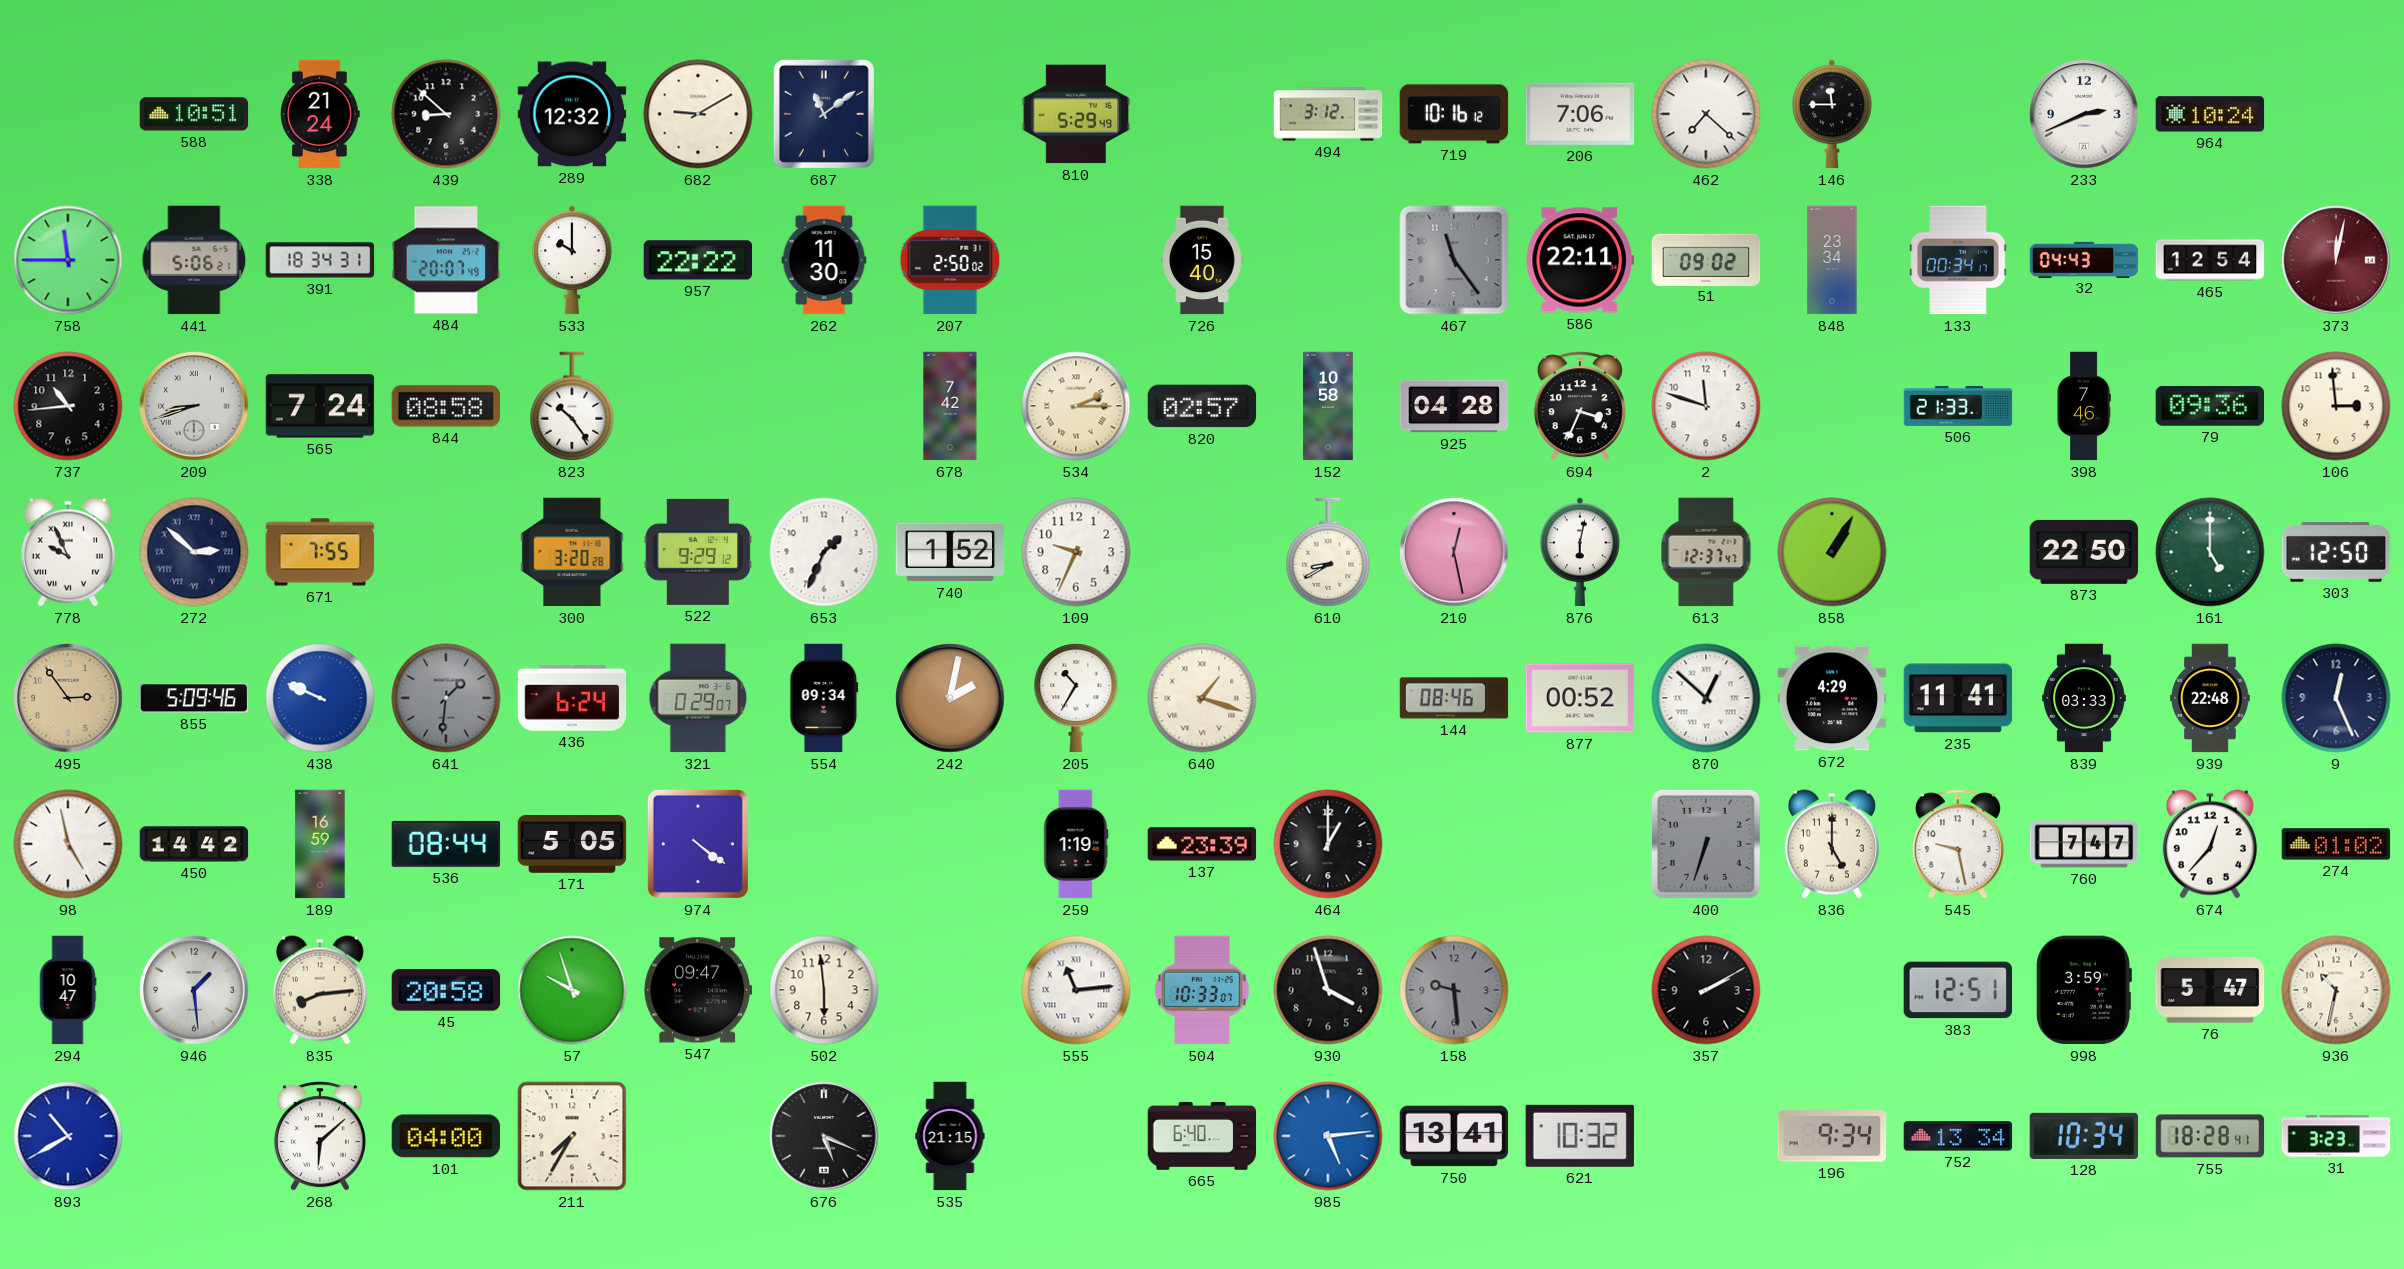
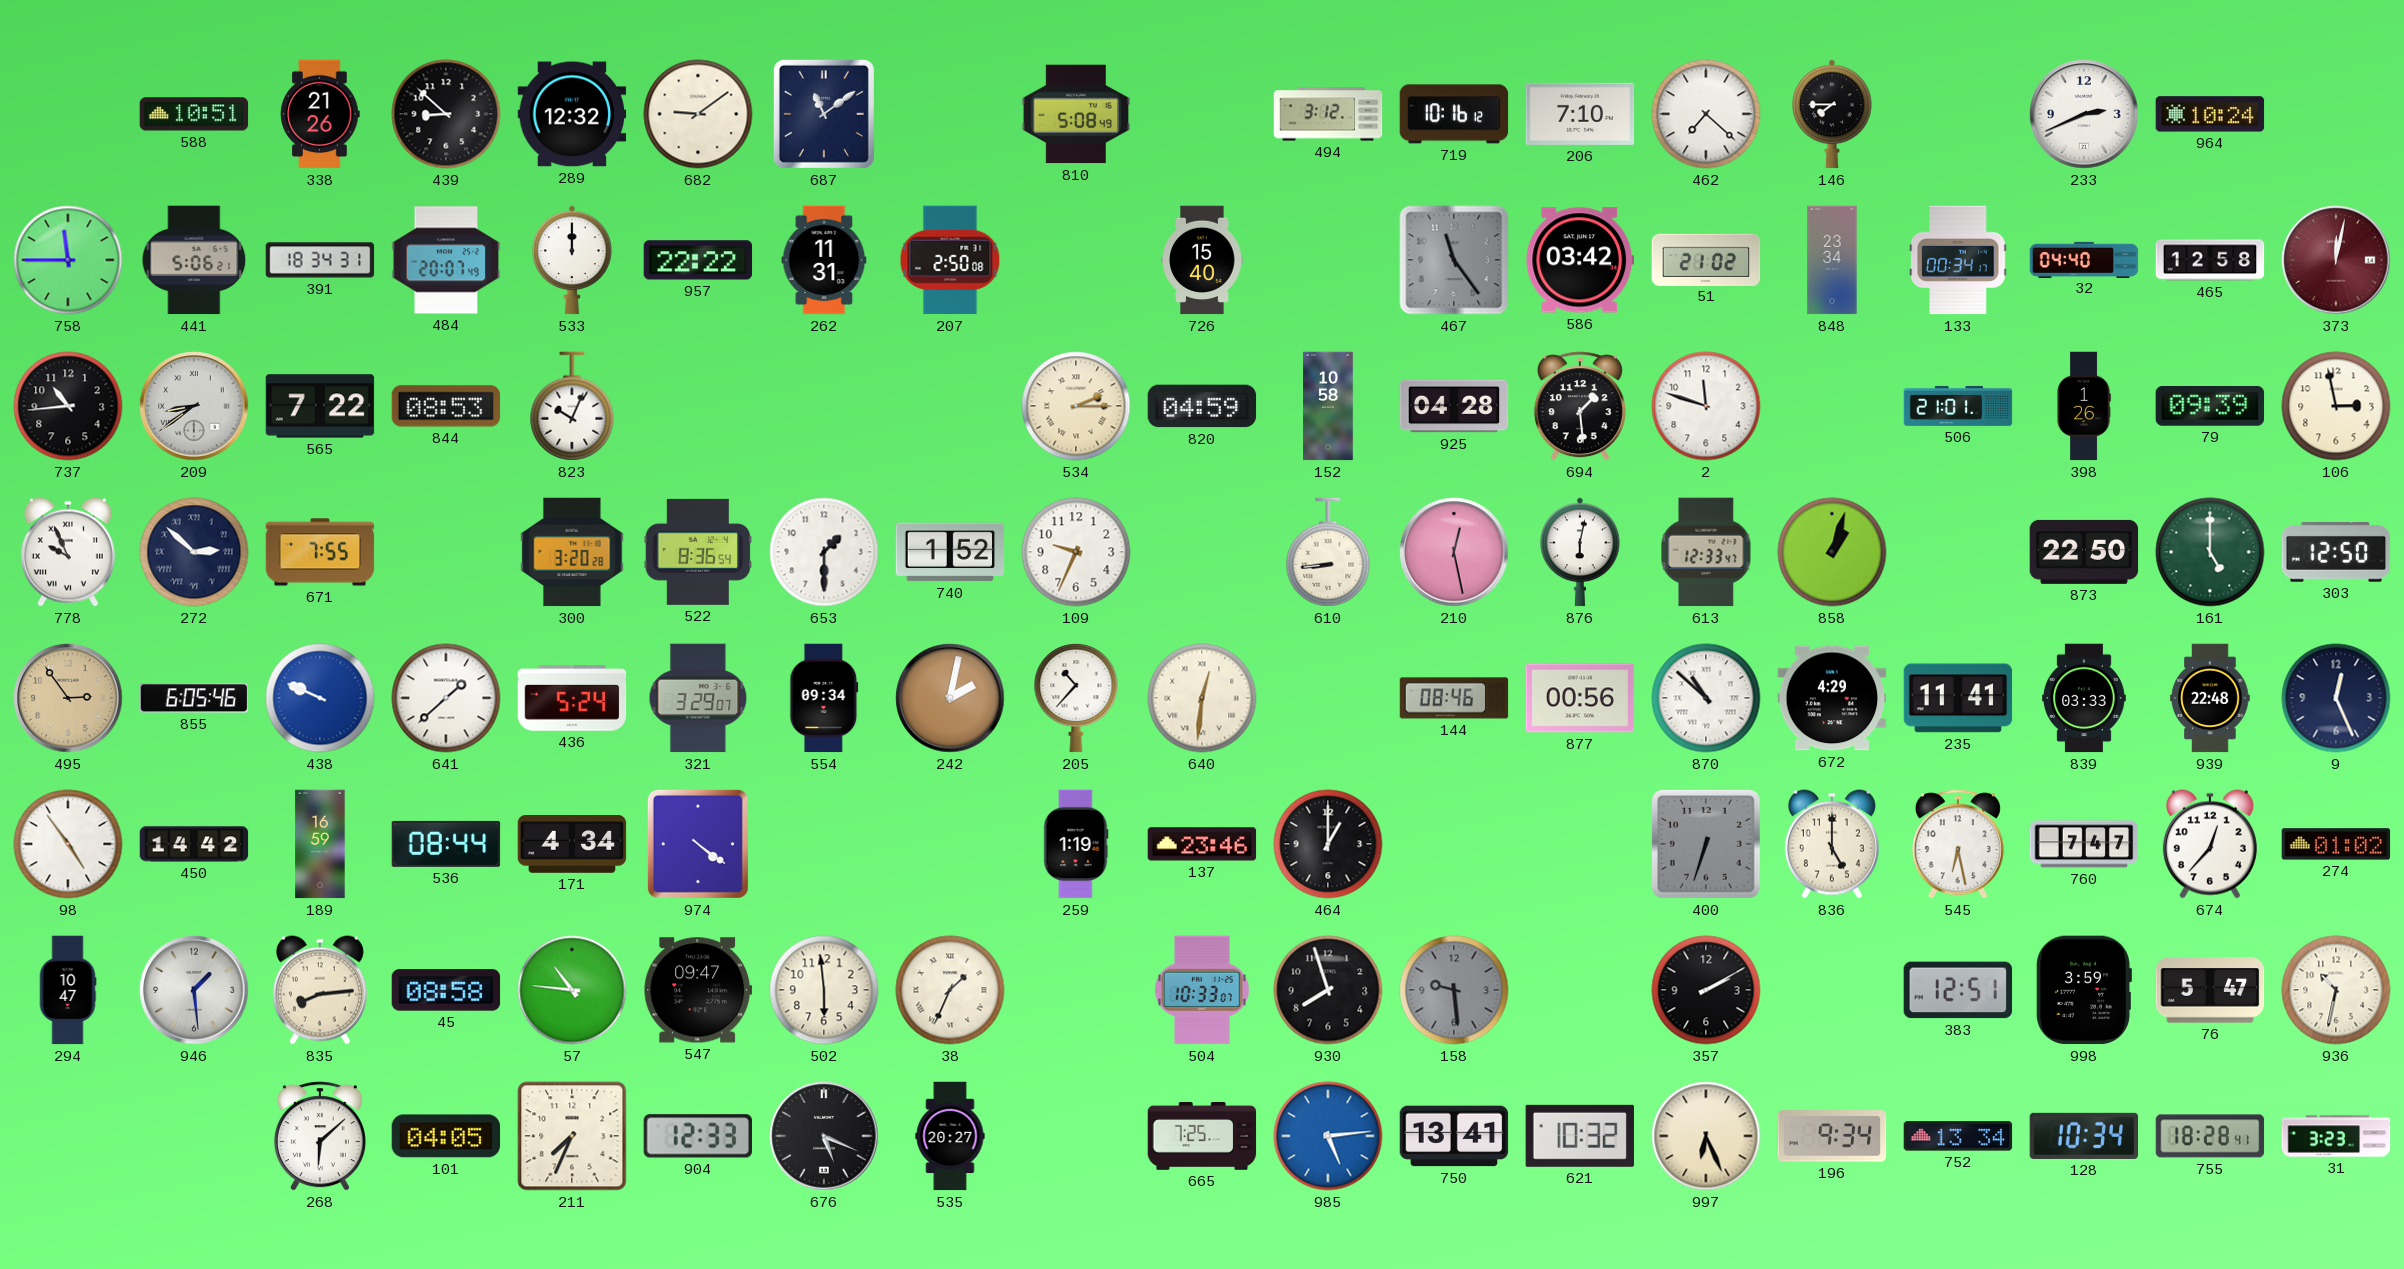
338: 21:24 -> 21:26
682: 9:10 -> 9:09
810: 5:29 -> 5:08
206: 7:06 -> 7:10
146: 11:45 -> 7:45
533: 10:00 -> 12:00
262: 11:30 -> 11:31
207: 2:50:02 -> 2:50:08
586: 22:11 -> 03:42
51: 09:02 -> 21:02
32: 04:43 -> 04:40
465: 12:54 -> 12:58
209: 8:42 -> 8:39
565: 7:24 -> 7:22
844: 08:58 -> 08:53
823: 10:24 -> 10:04
678: 7:42 -> none
820: 02:57 -> 04:59
694: 3:34 -> 1:29
506: 21:33 -> 21:01
398: 7:46 -> 1:26
79: 09:36 -> 09:39
106: 2:59 -> 2:58
522: 9:29 -> 8:36
653: 1:34 -> 1:30
610: 8:40 -> 8:44
613: 12:37 -> 12:33
858: 1:05 -> 1:03
855: 5:09 -> 6:05
641: 1:31 -> 1:38
641 dial: grey -> white
436: 6:24 -> 5:24
321: 0:29 -> 3:29
205: 10:35 -> 10:37
640: 1:18 -> 12:31
877: 00:52 -> 00:56
870: 12:52 -> 10:52
98: 4:58 -> 4:54
171: 5:05 -> 4:34
137: 23:39 -> 23:46
545: 9:28 -> 6:28
45: 20:58 -> 08:58
57: 9:57 -> 10:46
38: none -> 1:34
555: 11:14 -> none
930: 3:57 -> 7:57
893: 10:40 -> none
101: 04:00 -> 04:05
211: 7:35 -> 7:34
904: none -> 12:33
535: 21:15 -> 20:27
665: 6:40 -> 7:25
997: none -> 6:26
